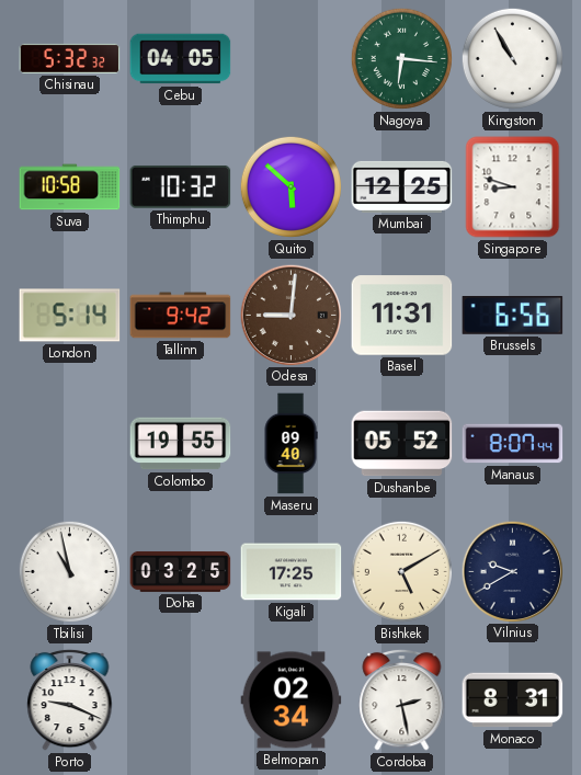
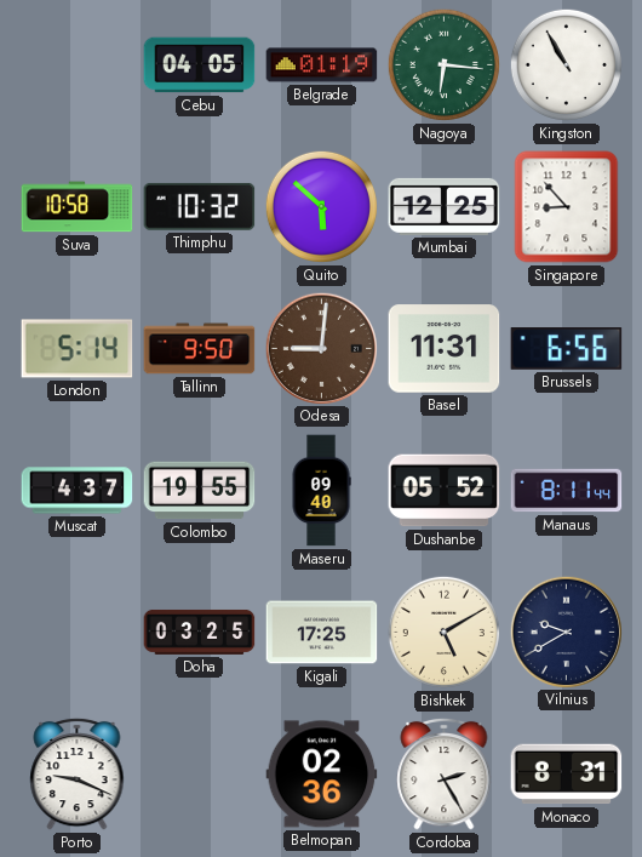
Chisinau: 5:32 -> none
Belgrade: none -> 01:19
Singapore: 8:48 -> 8:53
Tallinn: 9:42 -> 9:50
Muscat: none -> 4:37
Manaus: 8:07 -> 8:11
Tbilisi: 10:58 -> none
Belmopan: 02:34 -> 02:36
Cordoba: 2:28 -> 2:25
